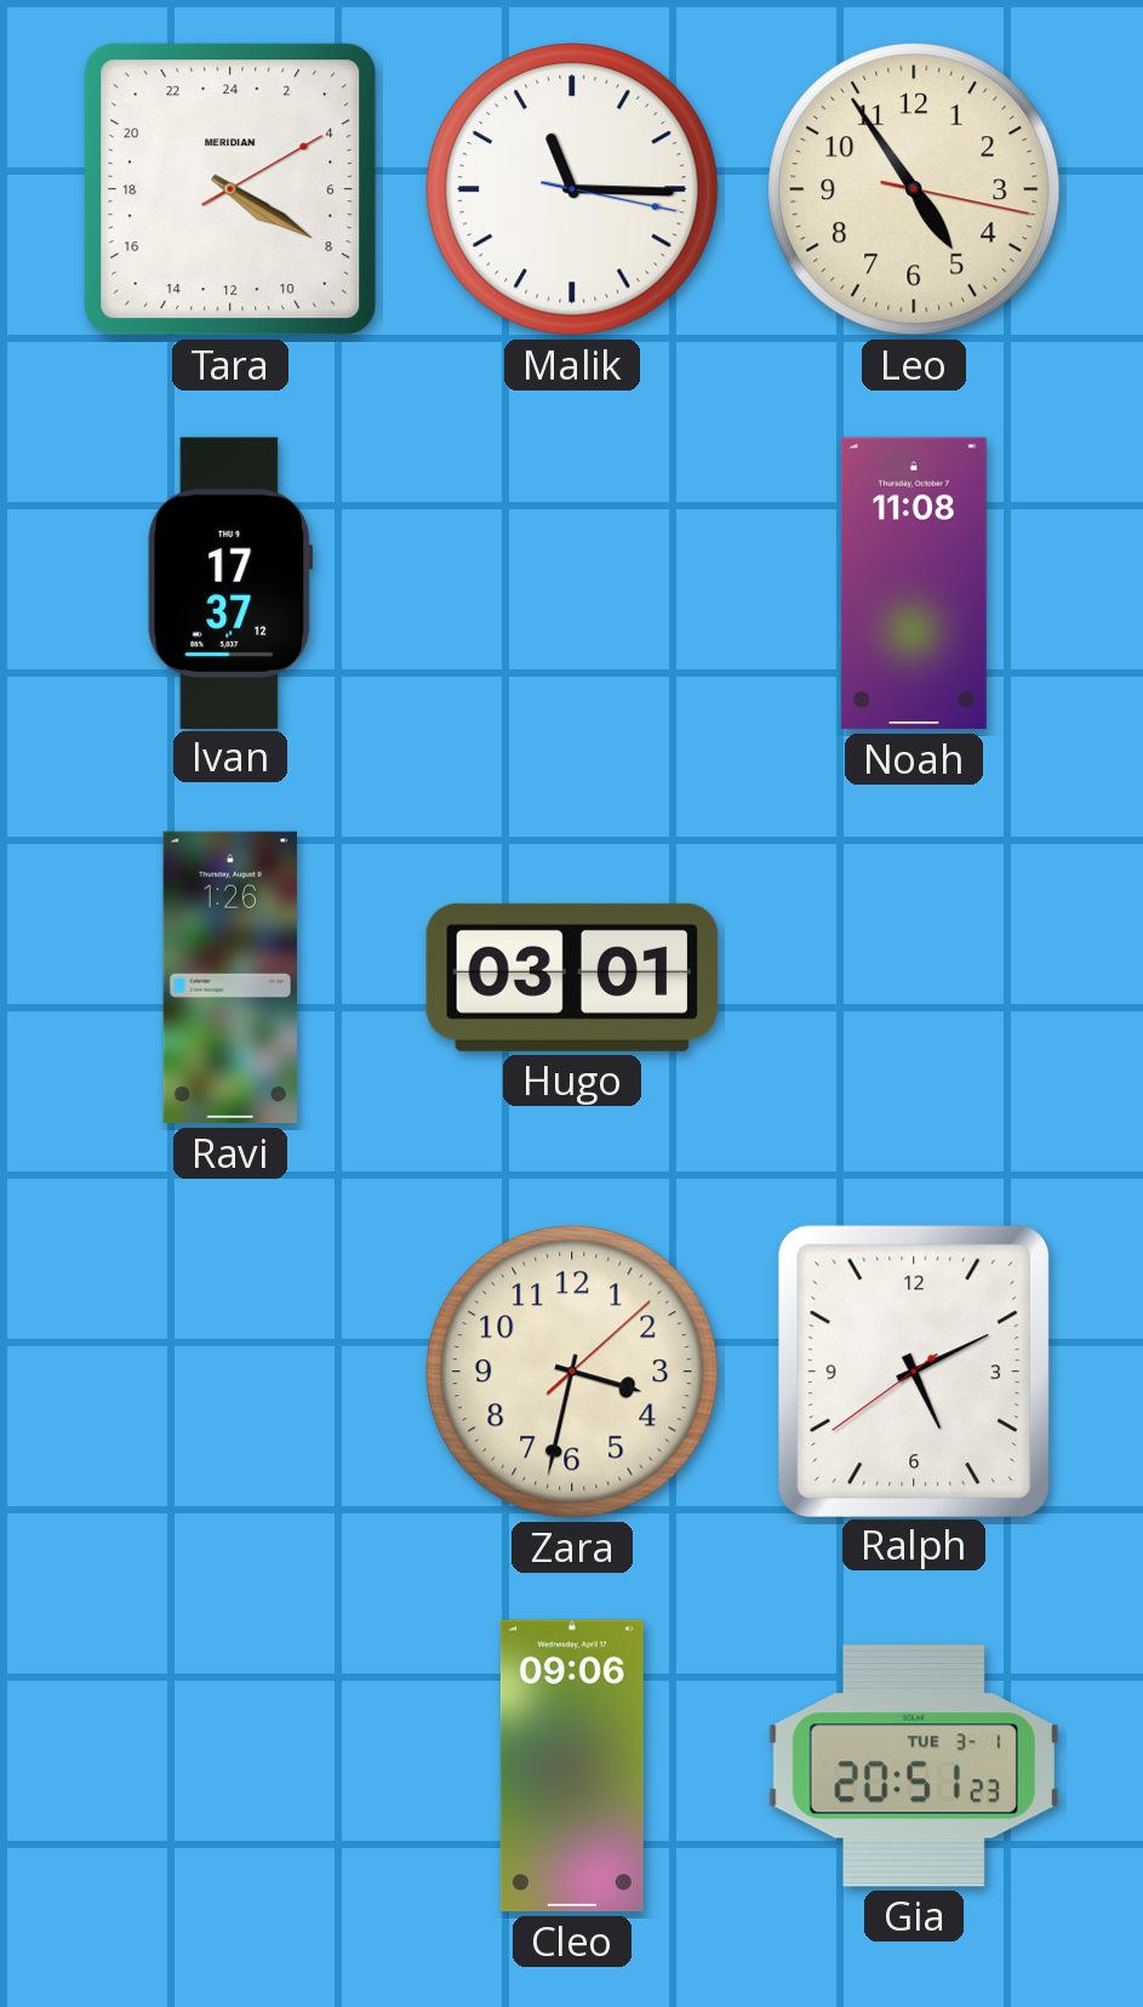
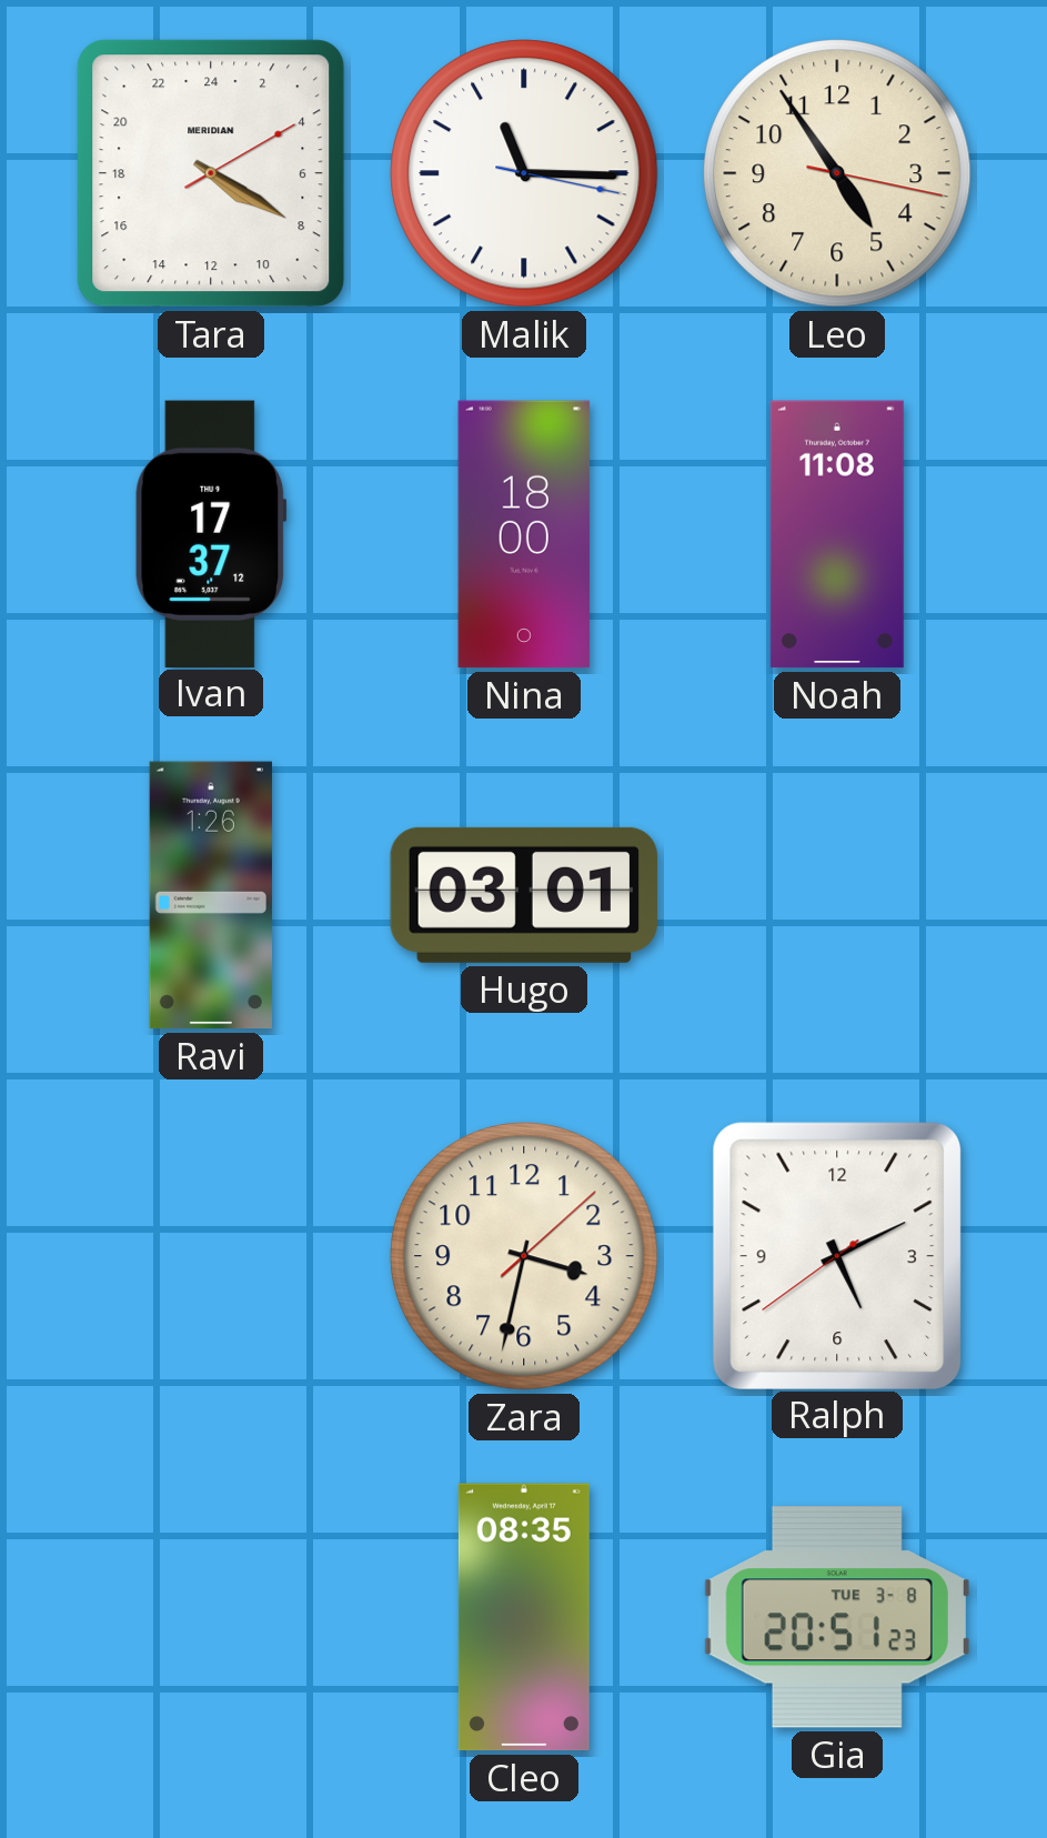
Nina: none -> 18:00
Cleo: 09:06 -> 08:35
Gia date: TUE 3-1 -> TUE 3-8
